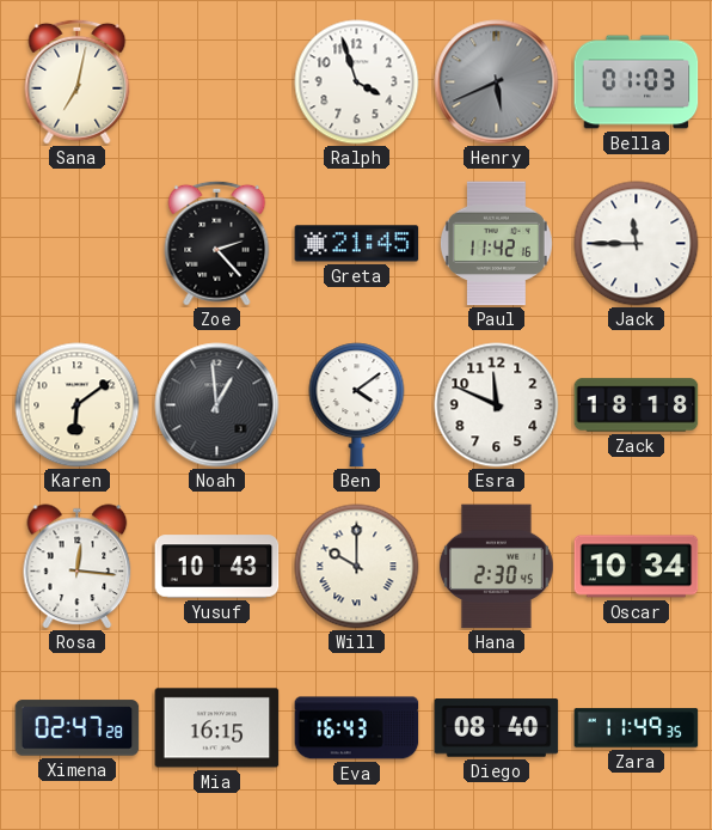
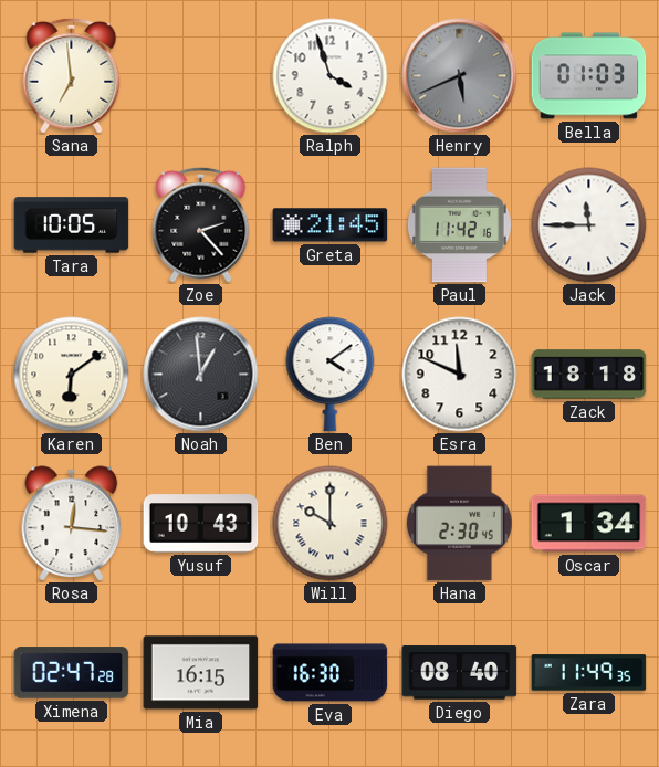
Sana: 7:02 -> 6:59
Tara: none -> 10:05
Oscar: 10:34 -> 1:34
Eva: 16:43 -> 16:30
